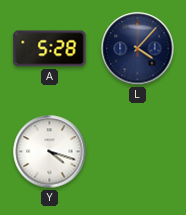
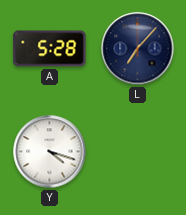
L: 4:07 -> 7:07
